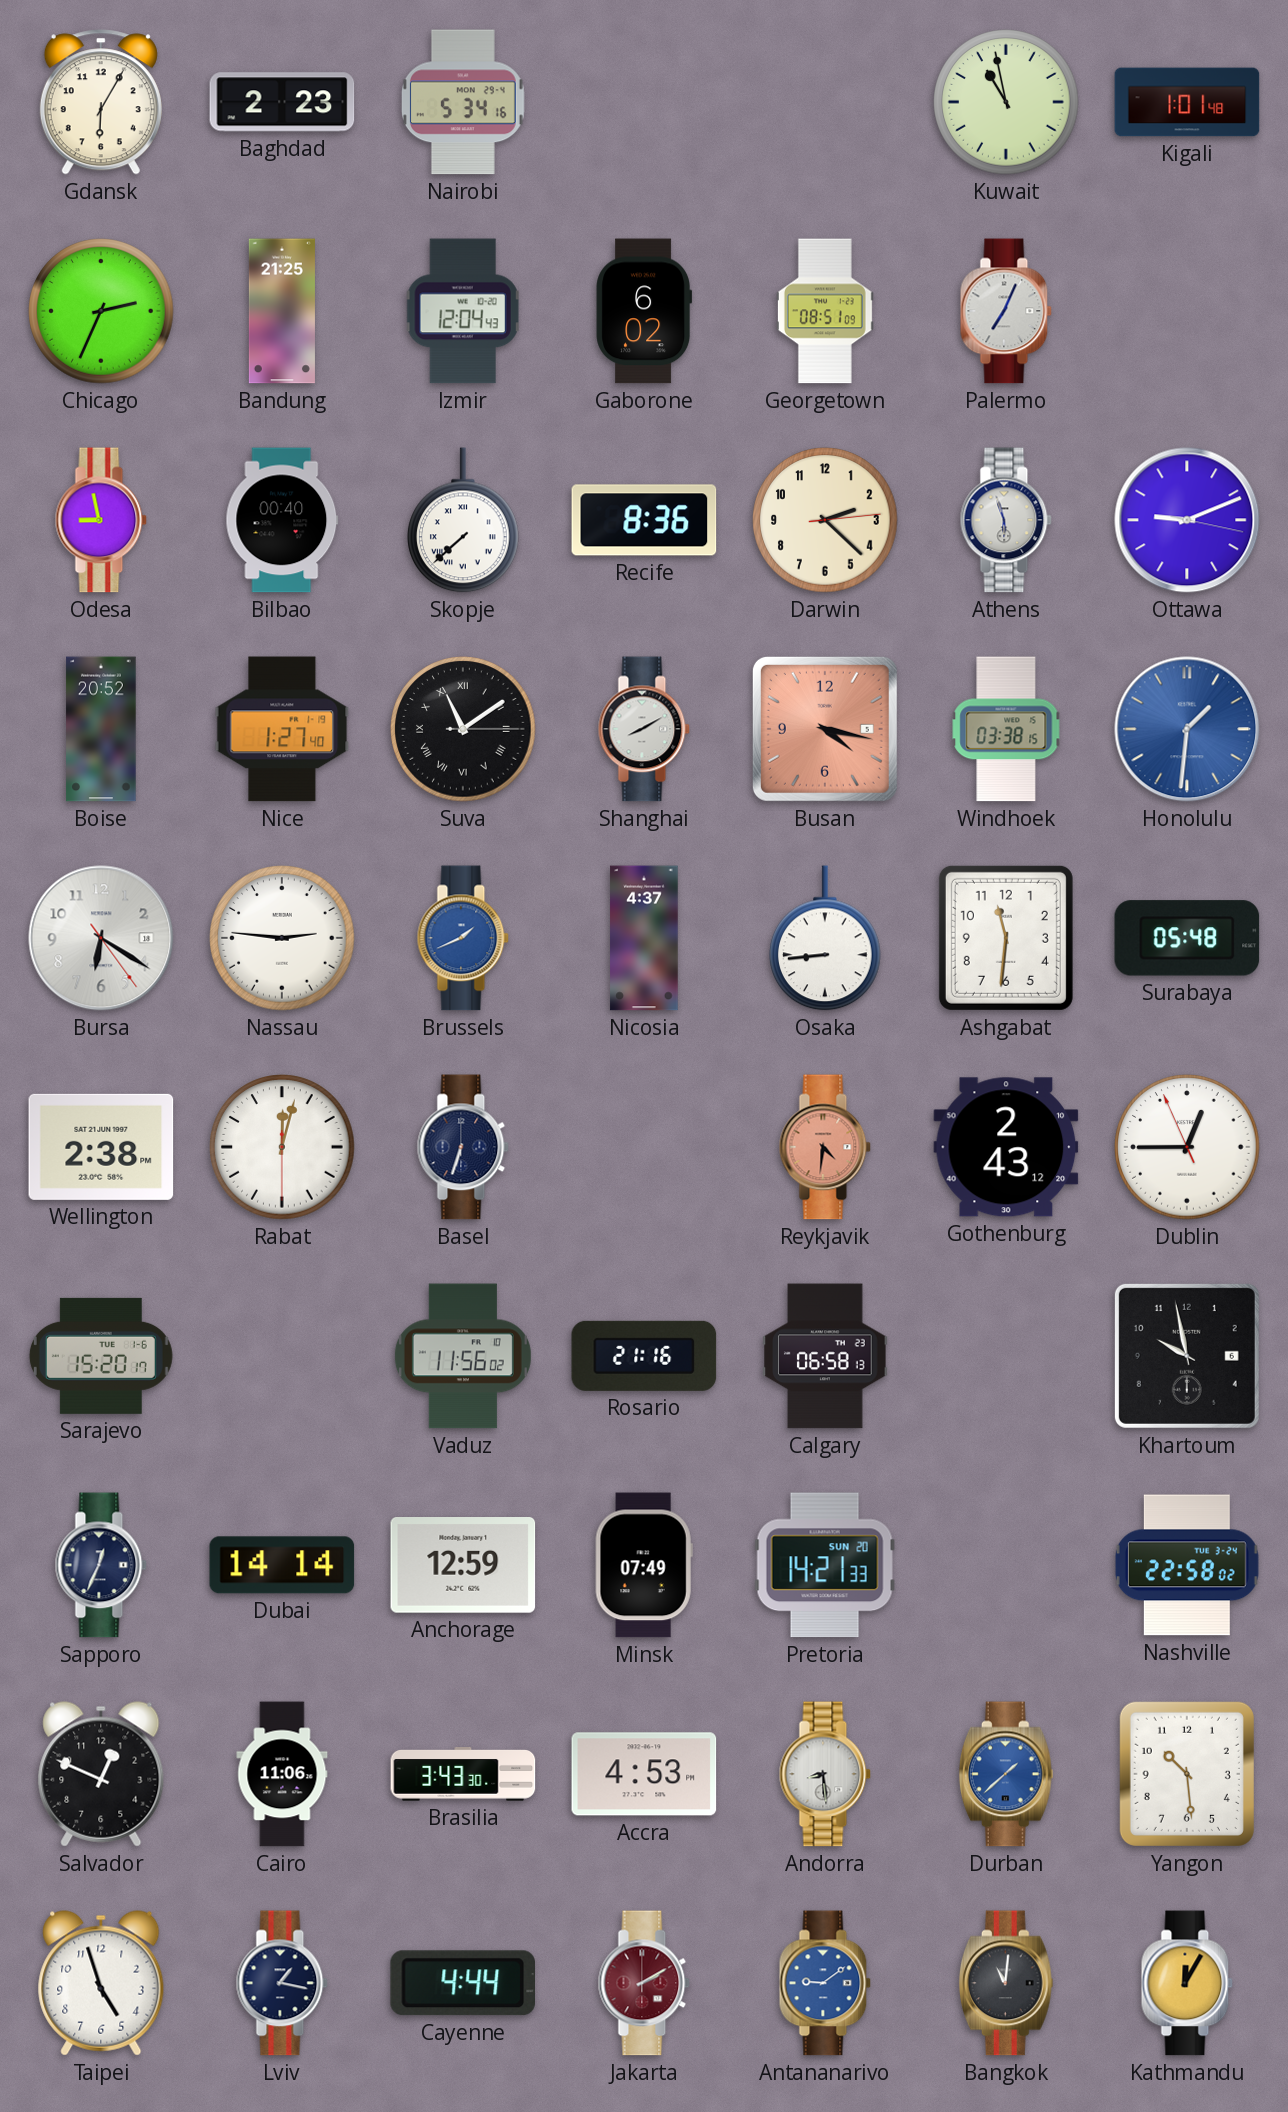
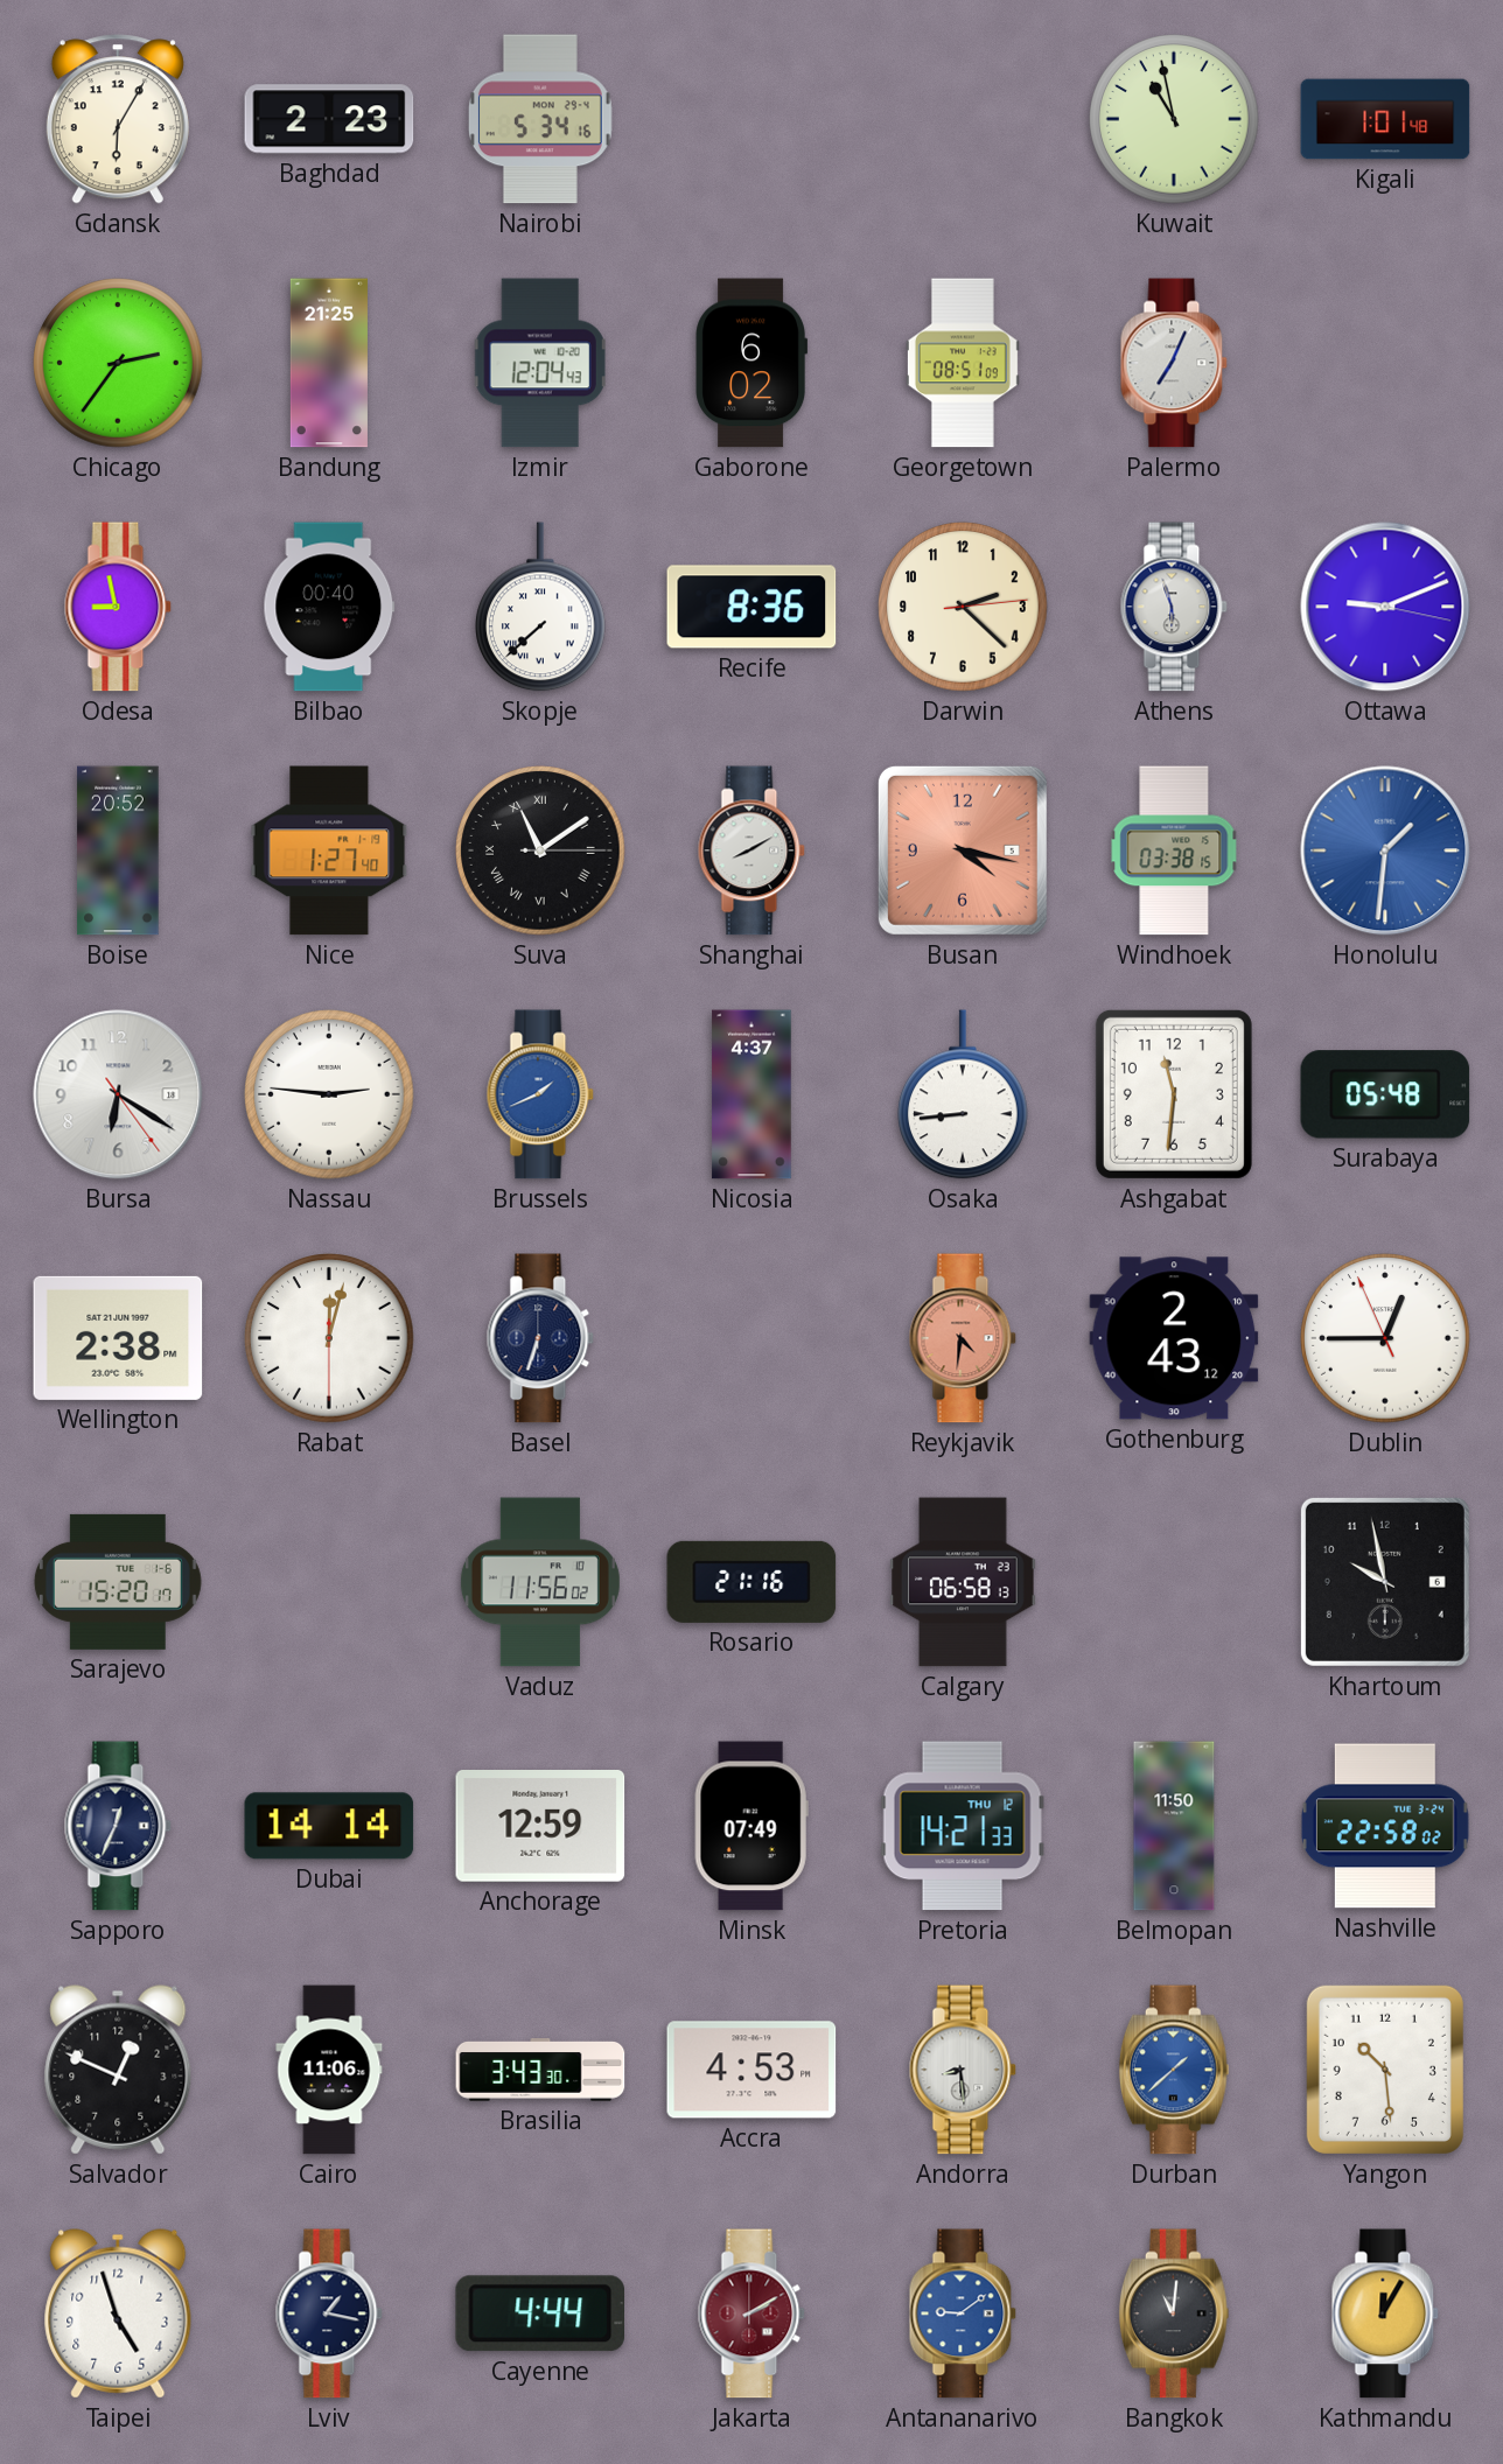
Chicago: 2:34 -> 2:36
Pretoria date: SUN 20 -> THU 12
Belmopan: none -> 11:50
